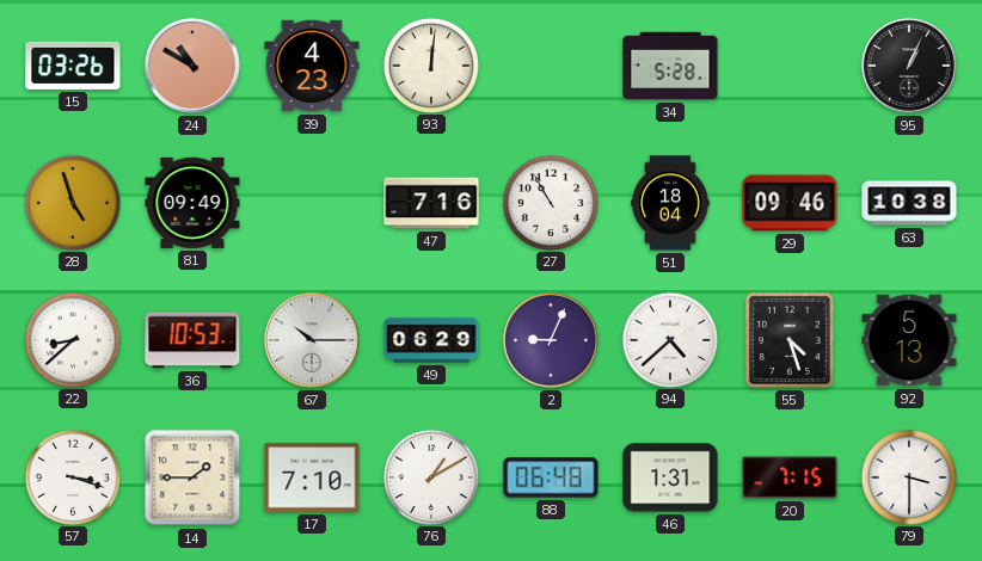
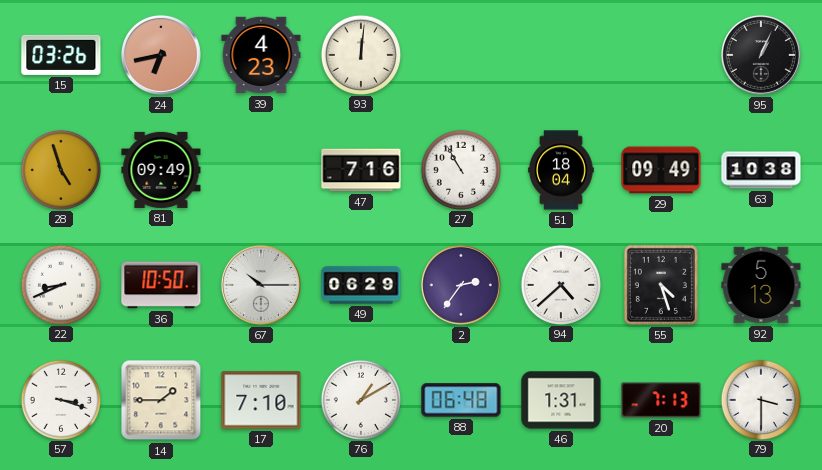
24: 10:50 -> 6:43
34: 5:28 -> none
29: 09:46 -> 09:49
22: 8:38 -> 8:41
36: 10:53 -> 10:50
2: 9:04 -> 2:36
20: 7:15 -> 7:13
